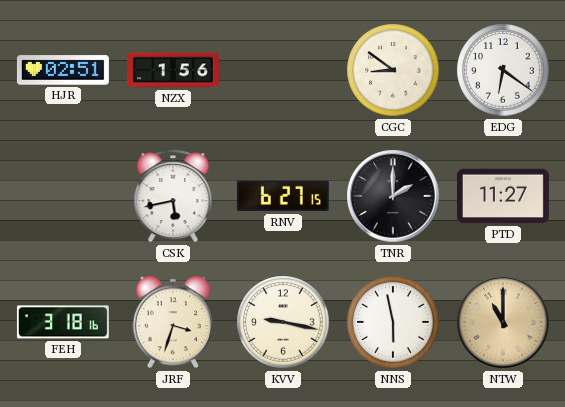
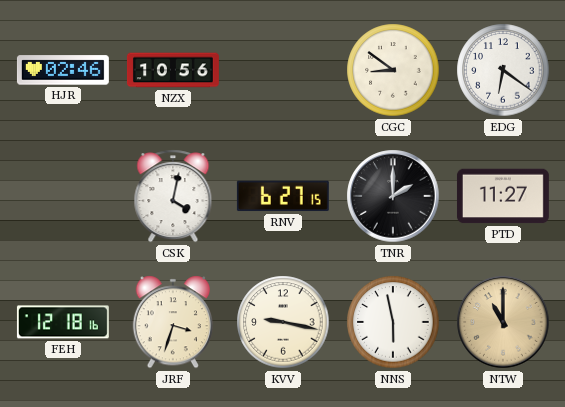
HJR: 02:51 -> 02:46
NZX: 1:56 -> 10:56
CSK: 5:43 -> 4:02
FEH: 3:18 -> 12:18
